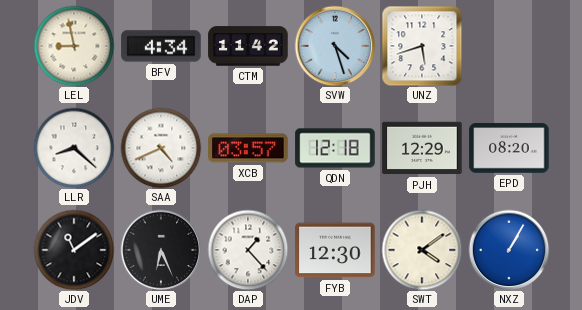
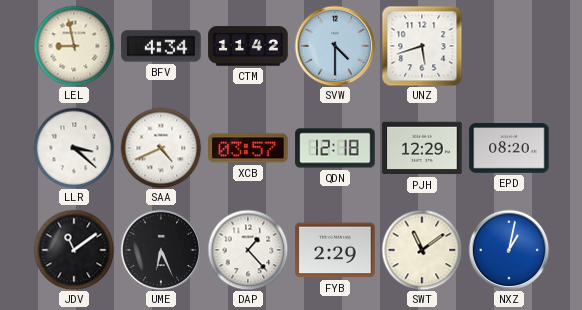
SVW: 4:27 -> 4:30
LLR: 8:22 -> 3:22
FYB: 12:30 -> 2:29
SWT: 4:09 -> 11:09
NXZ: 1:05 -> 1:02
